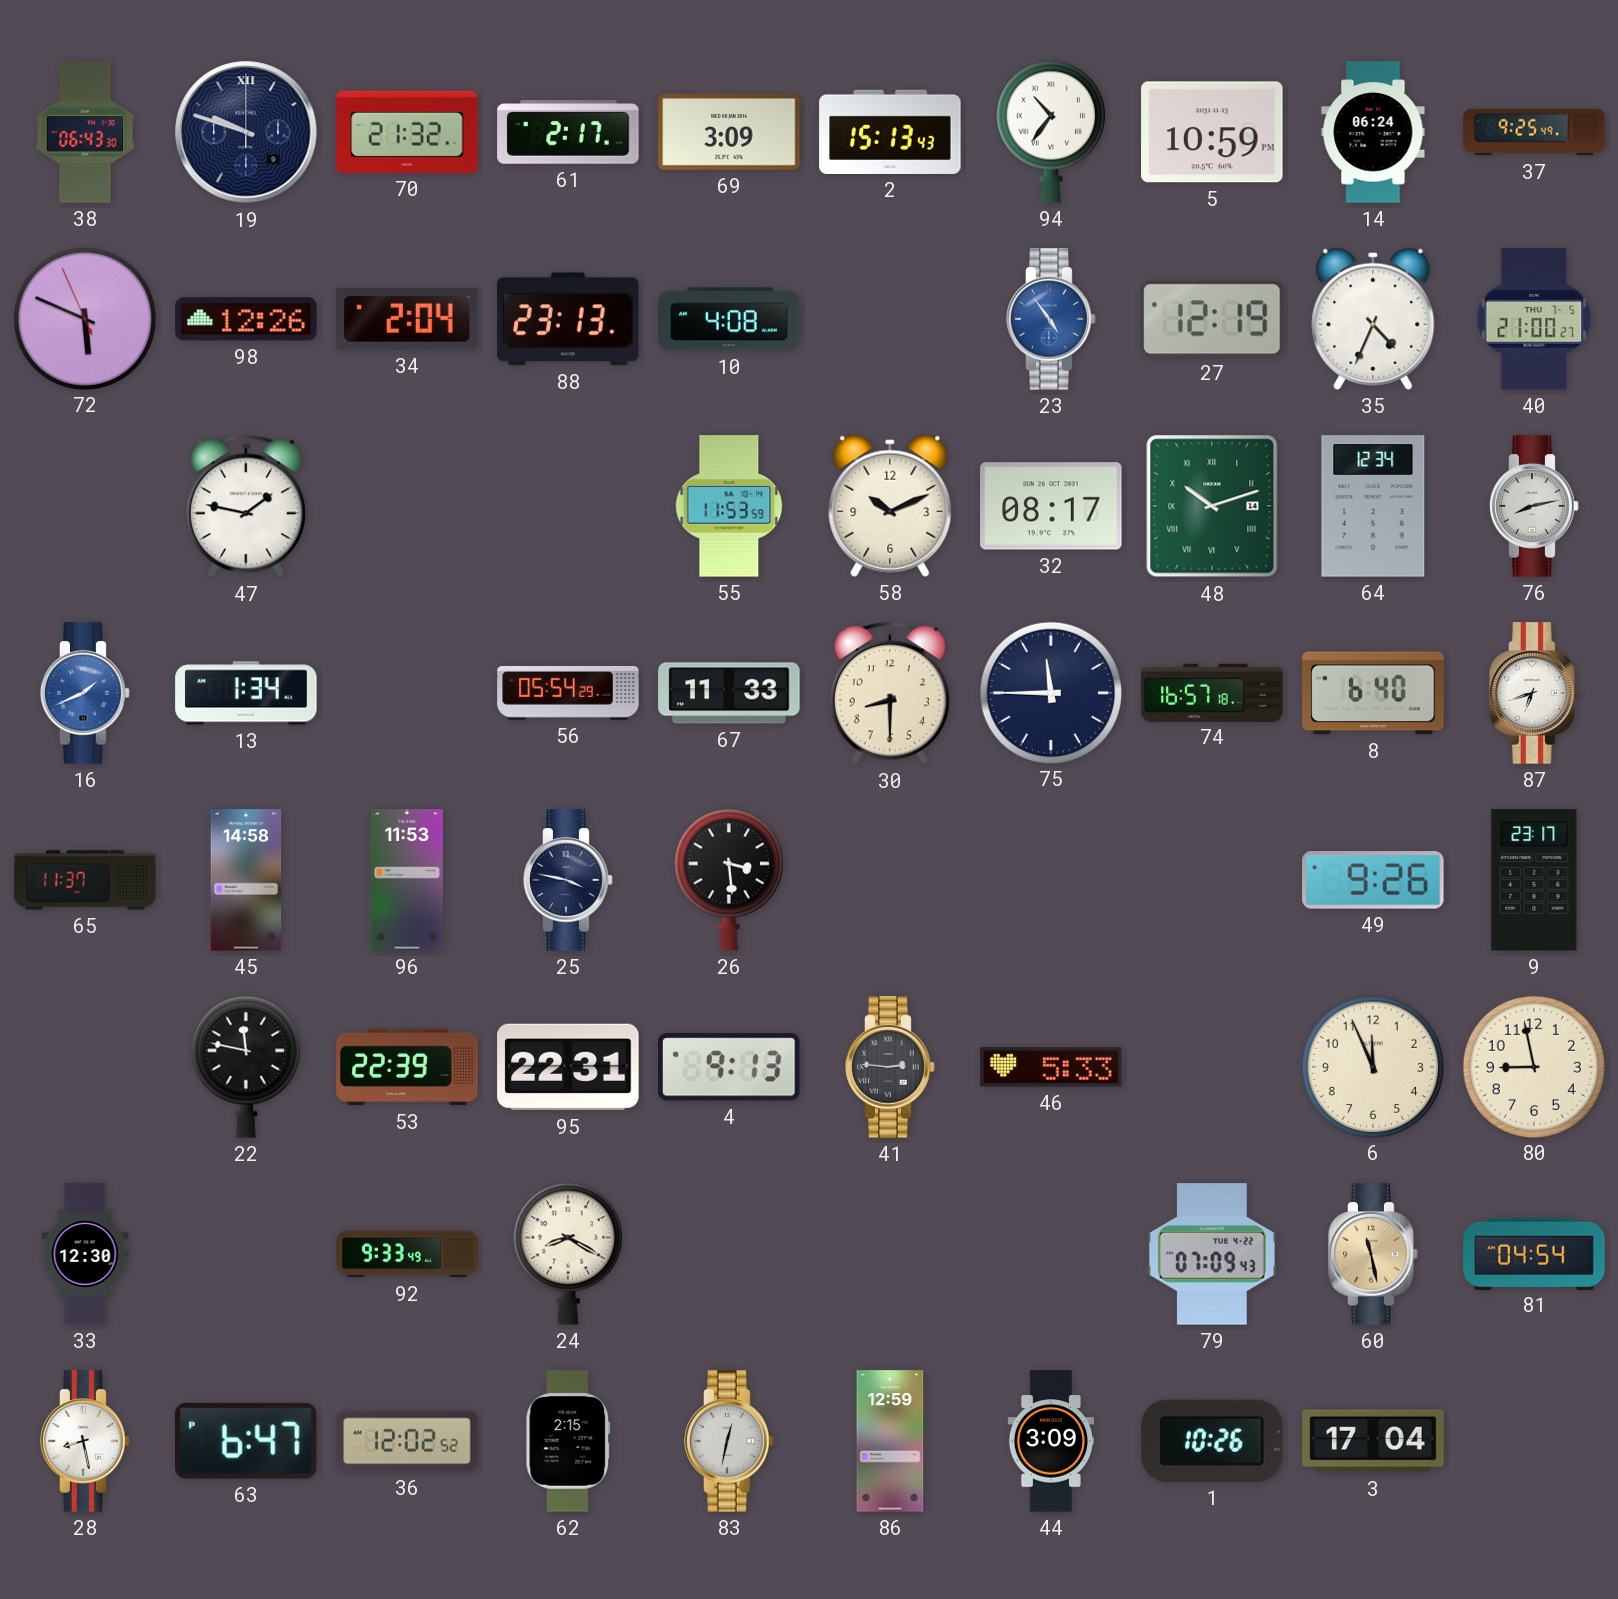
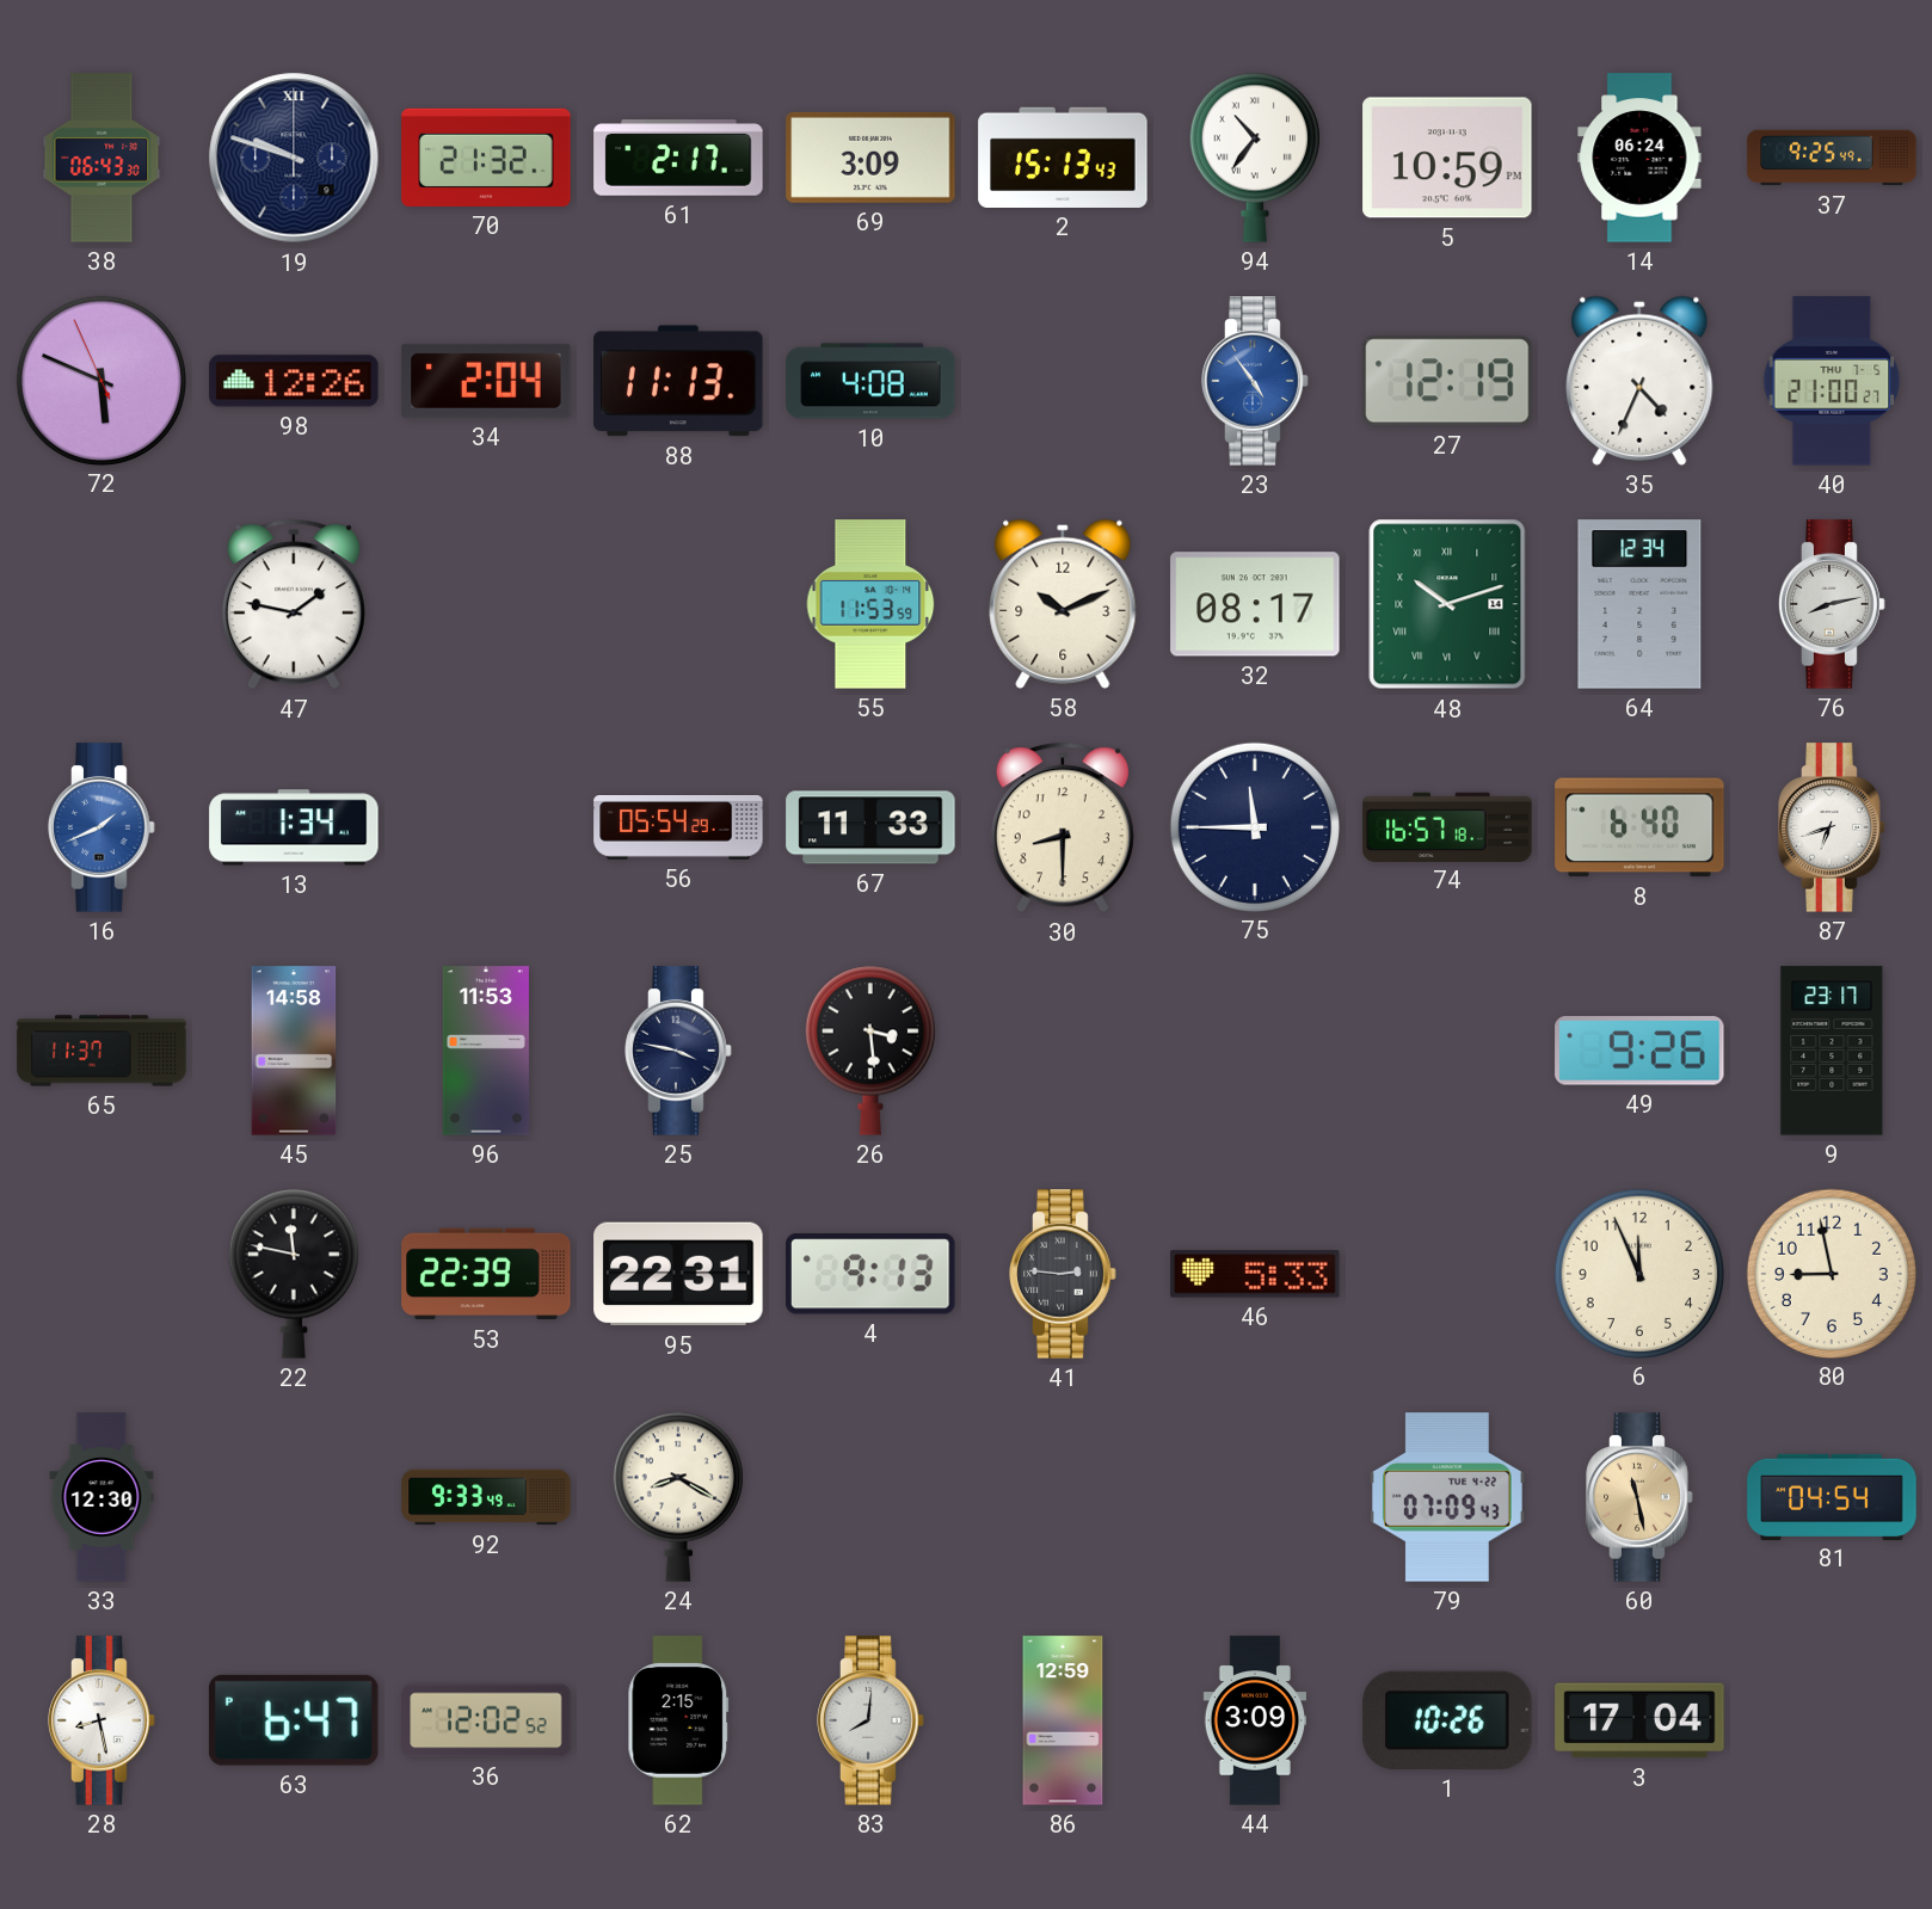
88: 23:13 -> 11:13
83: 12:32 -> 8:01
